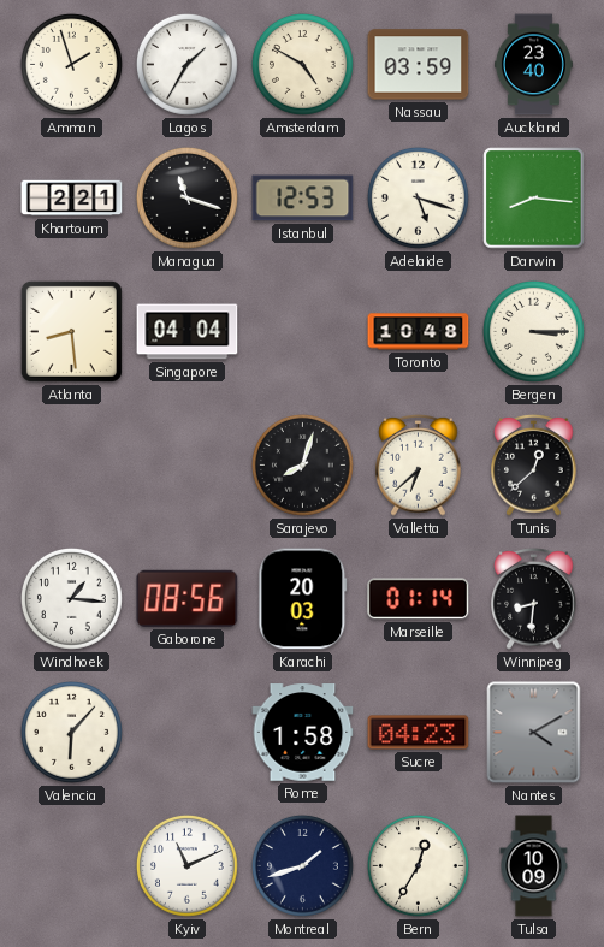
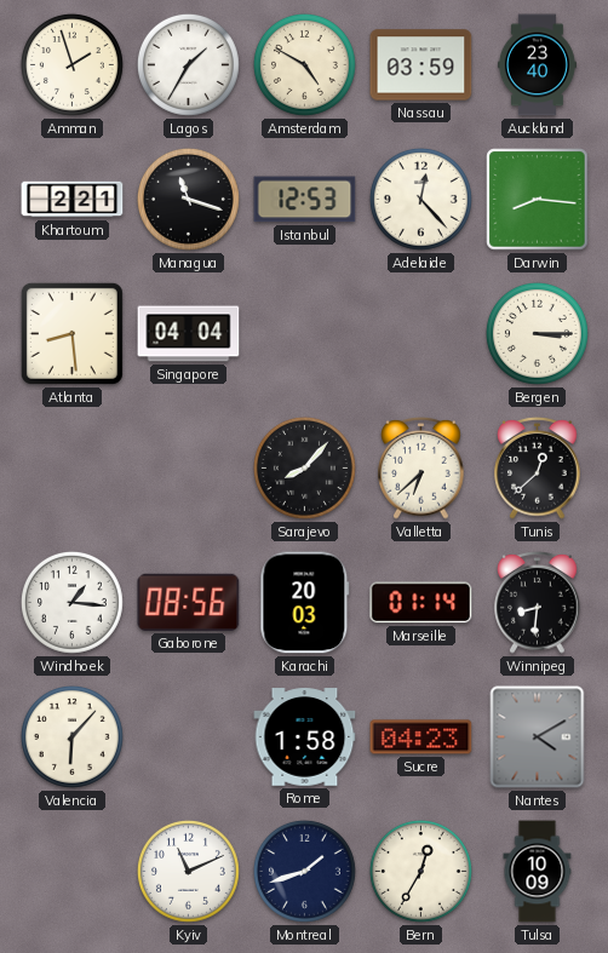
Adelaide: 5:18 -> 12:23
Toronto: 10:48 -> none
Sarajevo: 8:03 -> 8:07
